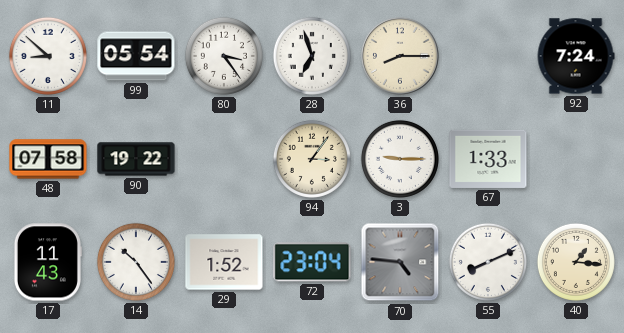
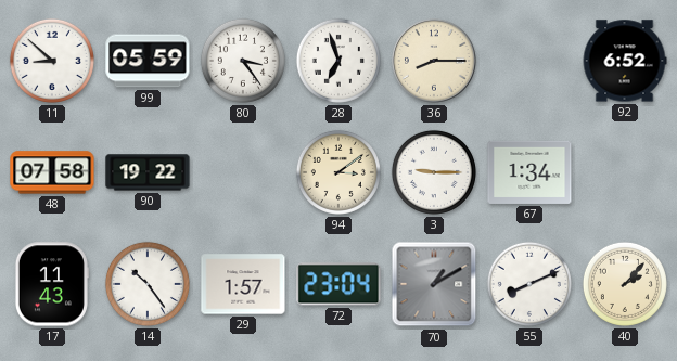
99: 05:54 -> 05:59
92: 7:24 -> 6:52
94: 3:06 -> 3:09
67: 1:33 -> 1:34
29: 1:52 -> 1:57
70: 4:46 -> 1:10
40: 1:16 -> 2:07
